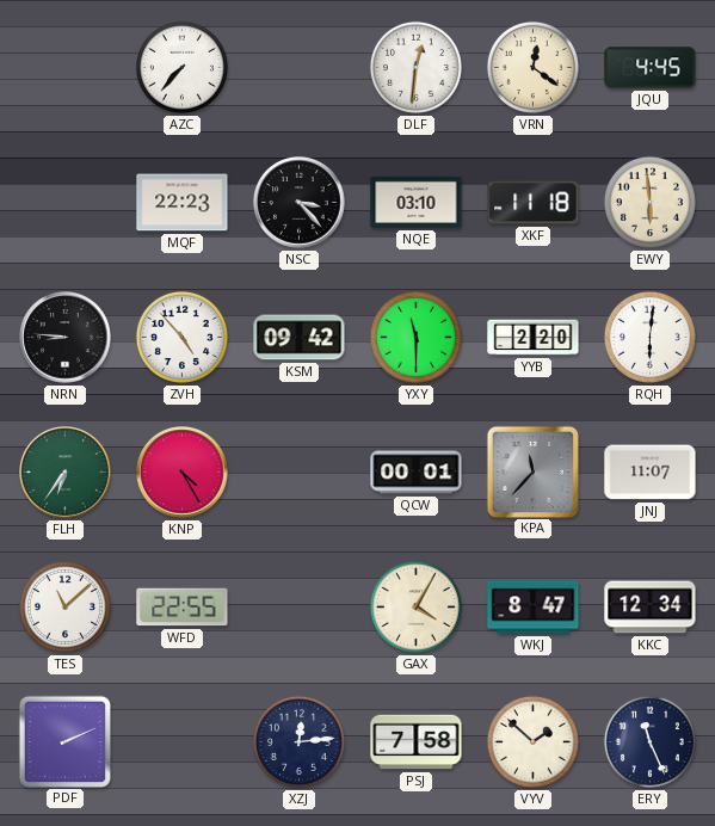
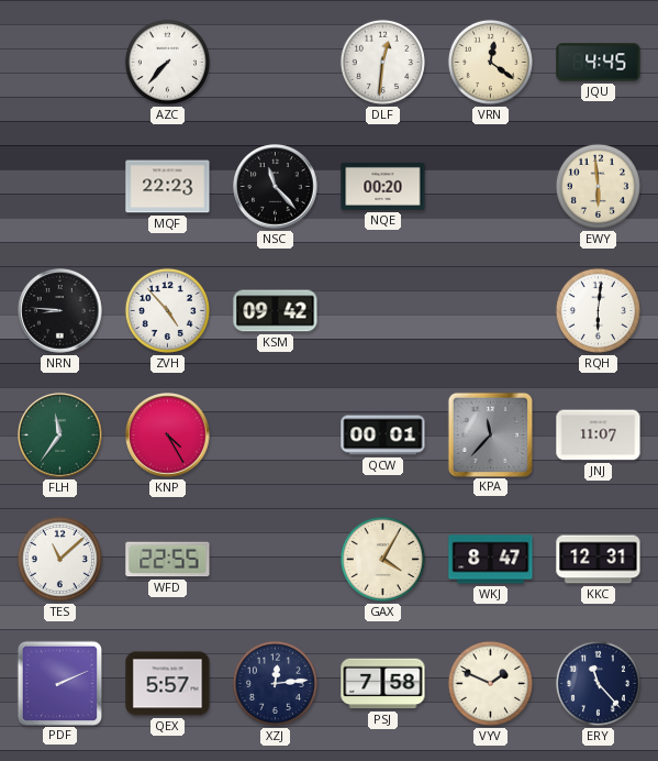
NSC: 3:23 -> 11:23
NQE: 03:10 -> 00:20
XKF: 11:18 -> none
YXY: 11:30 -> none
YYB: 2:20 -> none
FLH: 6:36 -> 11:36
KKC: 12:34 -> 12:31
QEX: none -> 5:57
VYV: 1:52 -> 1:49
ERY: 11:26 -> 11:23
